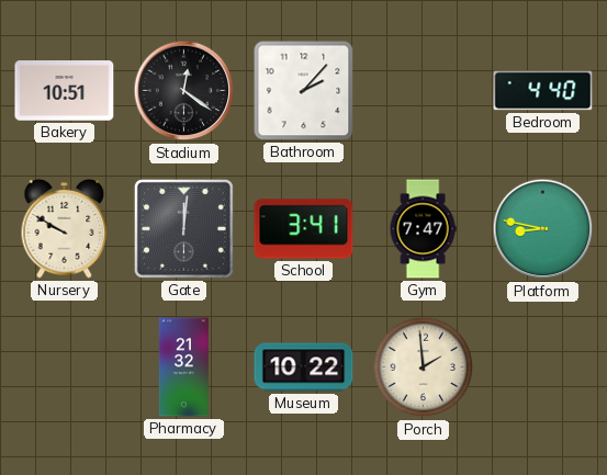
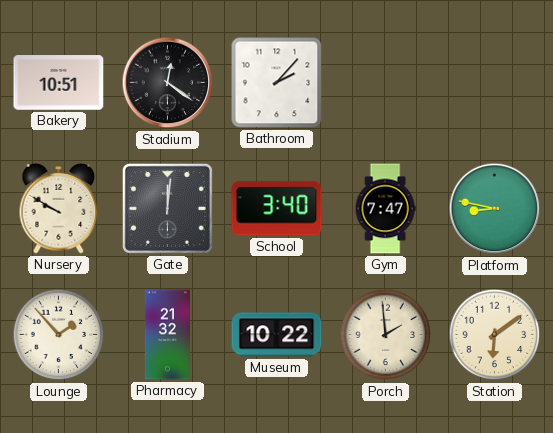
Bedroom: 4:40 -> none
School: 3:41 -> 3:40
Lounge: none -> 1:53
Station: none -> 6:09
